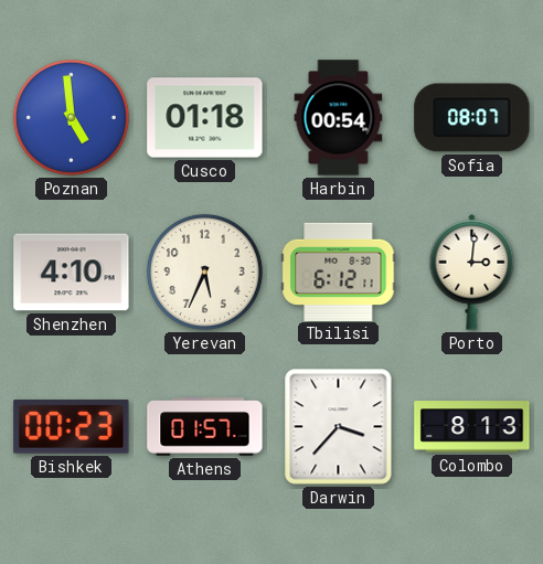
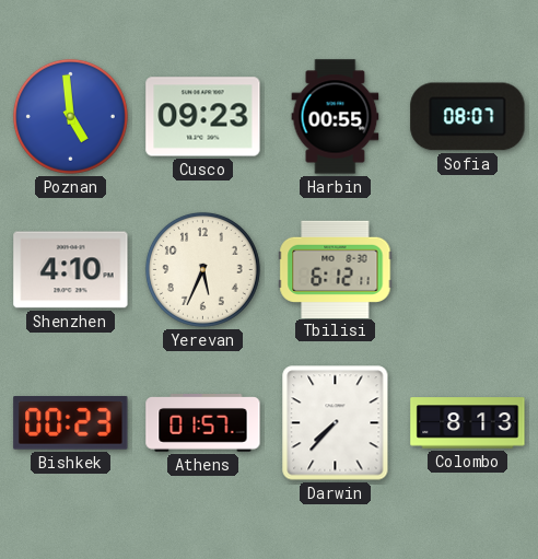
Cusco: 01:18 -> 09:23
Harbin: 00:54 -> 00:55
Porto: 3:01 -> none
Darwin: 3:37 -> 7:37
